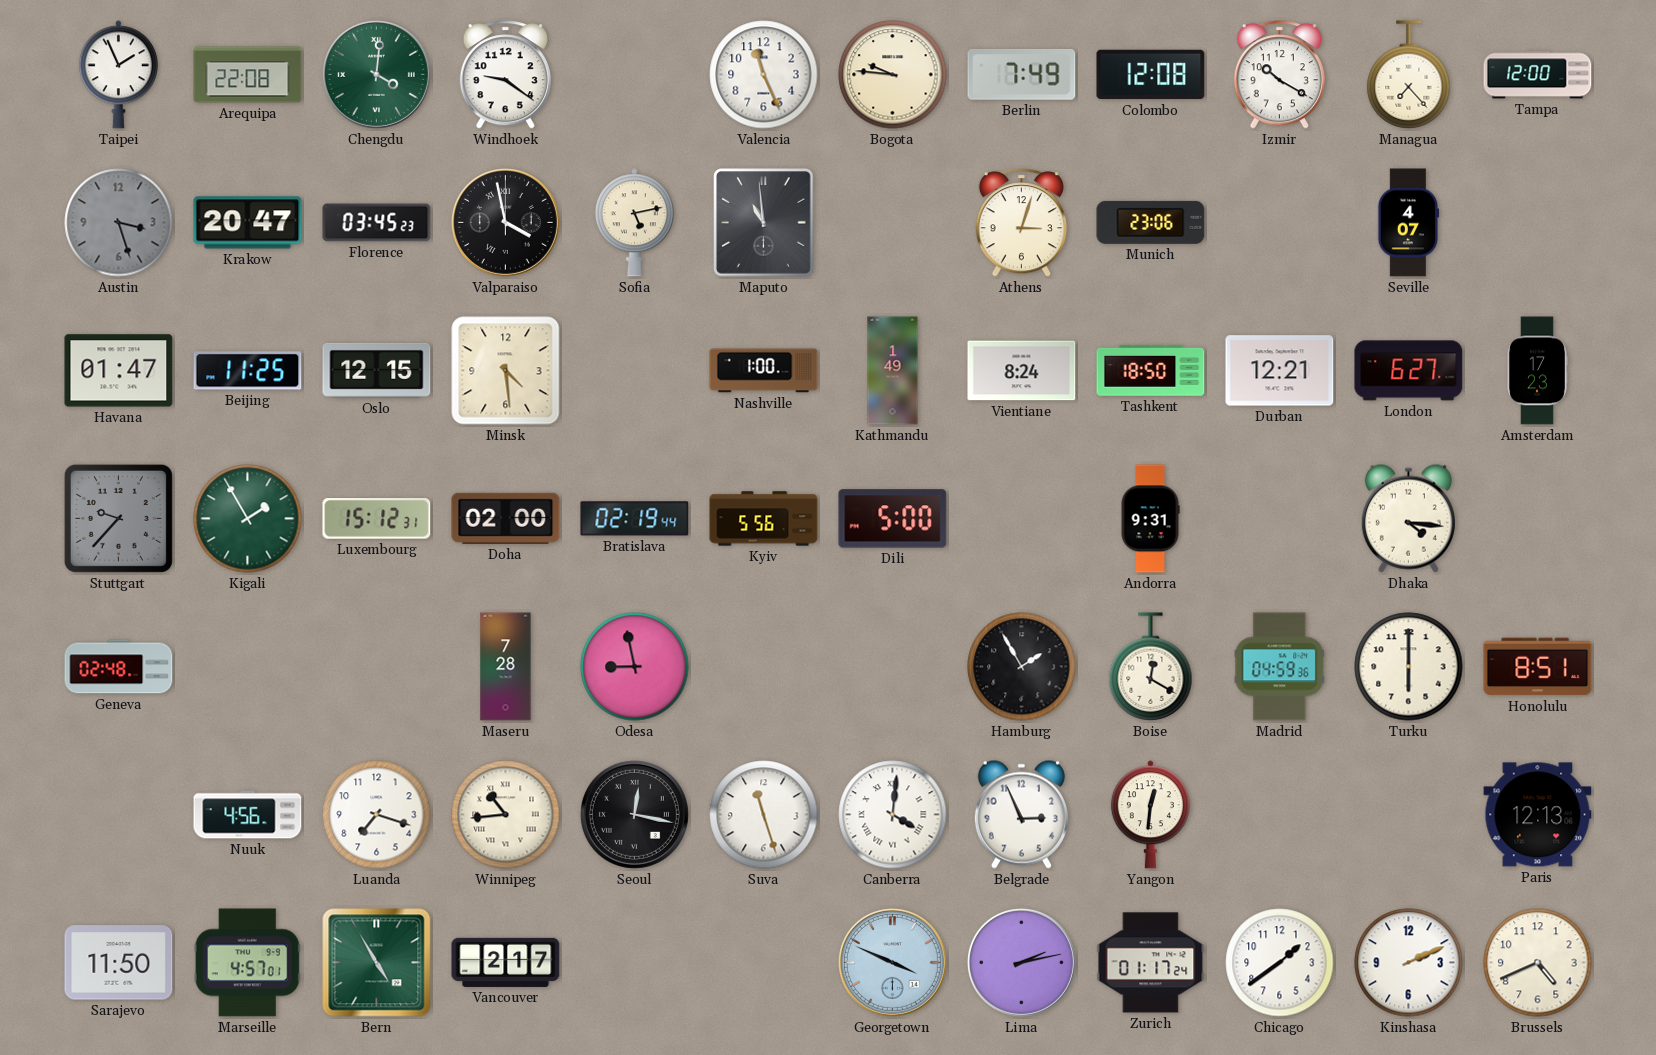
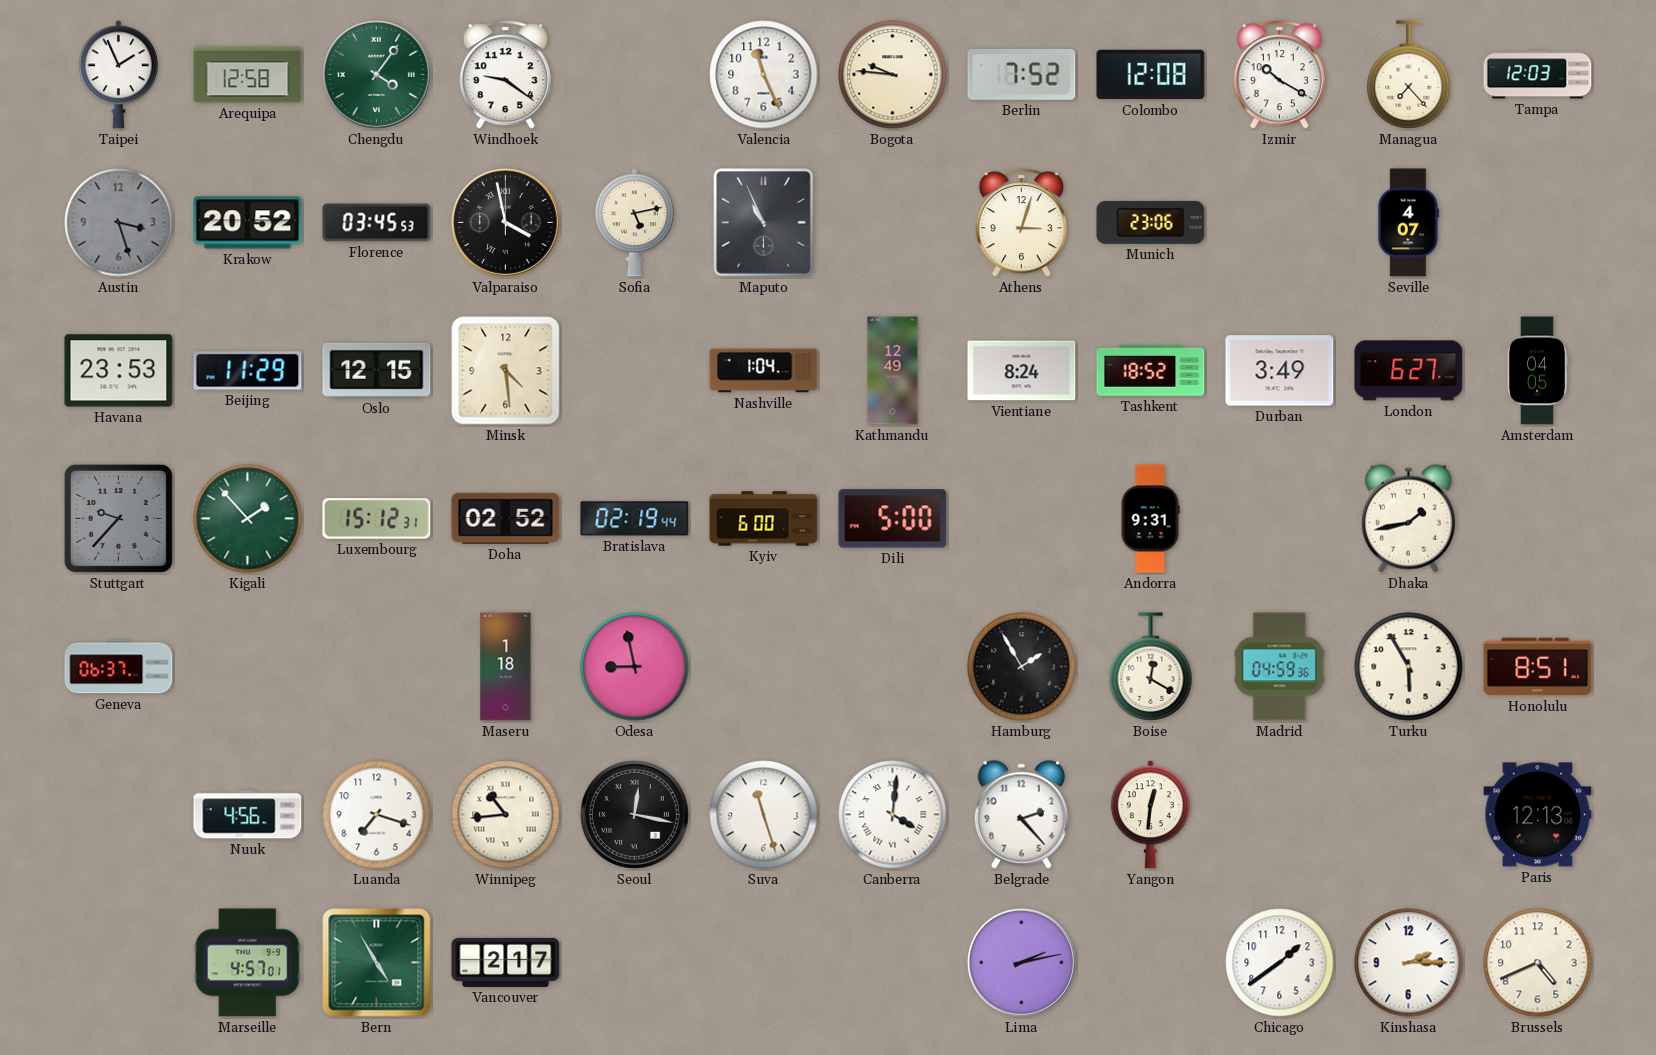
Arequipa: 22:08 -> 12:58
Chengdu: 4:01 -> 4:06
Berlin: 7:49 -> 7:52
Tampa: 12:00 -> 12:03
Krakow: 20:47 -> 20:52
Florence: 03:45:23 -> 03:45:53
Maputo: 10:59 -> 10:56
Havana: 01:47 -> 23:53
Beijing: 11:25 -> 11:29
Nashville: 1:00 -> 1:04
Kathmandu: 1:49 -> 12:49
Tashkent: 18:50 -> 18:52
Durban: 12:21 -> 3:49
Amsterdam: 17:23 -> 04:05
Kigali: 1:55 -> 1:53
Doha: 02:00 -> 02:52
Kyiv: 5:56 -> 6:00
Dhaka: 4:16 -> 1:43
Geneva: 02:48 -> 06:37
Maseru: 7:28 -> 1:18
Turku: 6:00 -> 5:55
Belgrade: 2:56 -> 2:23
Sarajevo: 11:50 -> none
Georgetown: 3:49 -> none
Zurich: 01:17 -> none
Kinshasa: 2:11 -> 2:15
